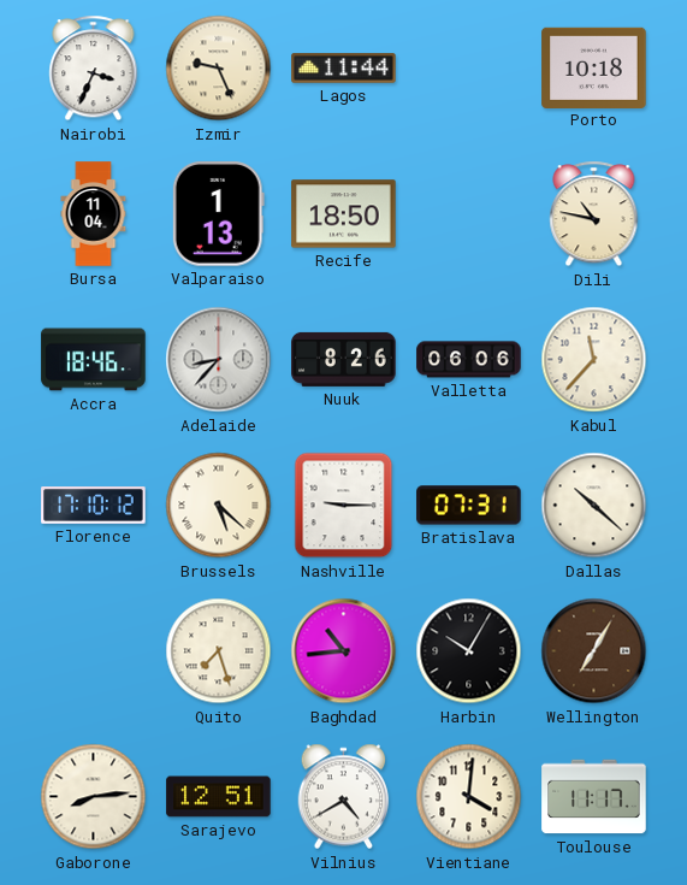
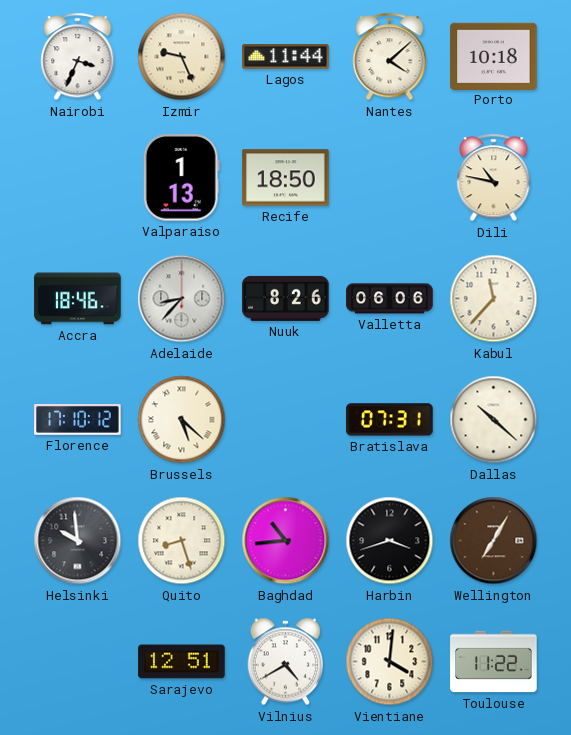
Nantes: none -> 4:08
Bursa: 11:04 -> none
Nashville: 9:15 -> none
Helsinki: none -> 9:59
Quito: 7:27 -> 8:27
Harbin: 10:05 -> 3:42
Gaborone: 8:14 -> none
Toulouse: 11:17 -> 11:22
